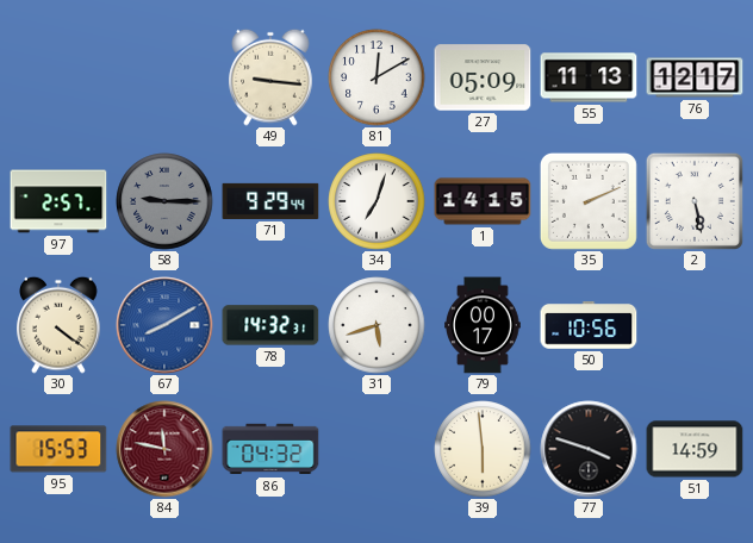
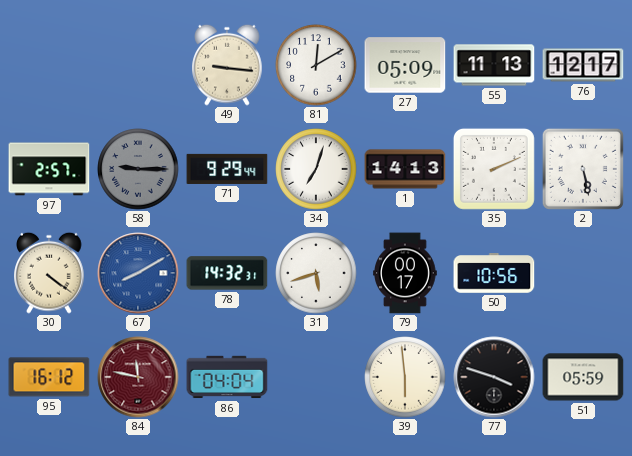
1: 14:15 -> 14:13
95: 15:53 -> 16:12
86: 04:32 -> 04:04
51: 14:59 -> 05:59
